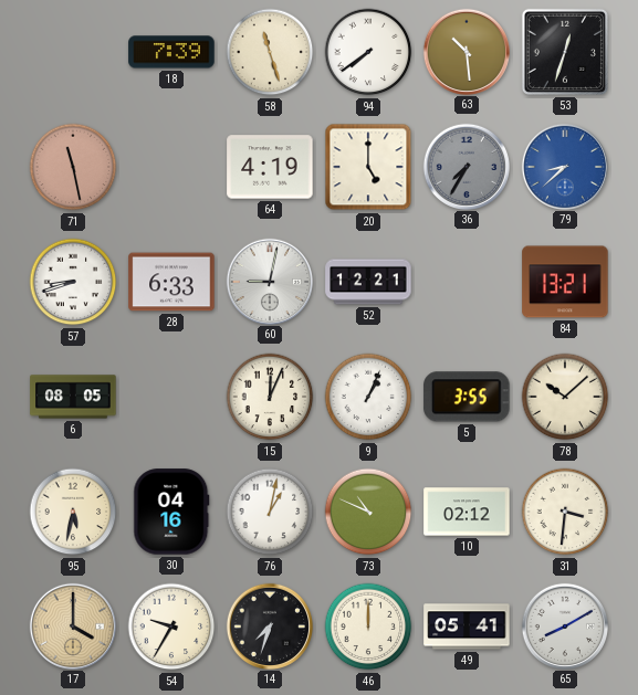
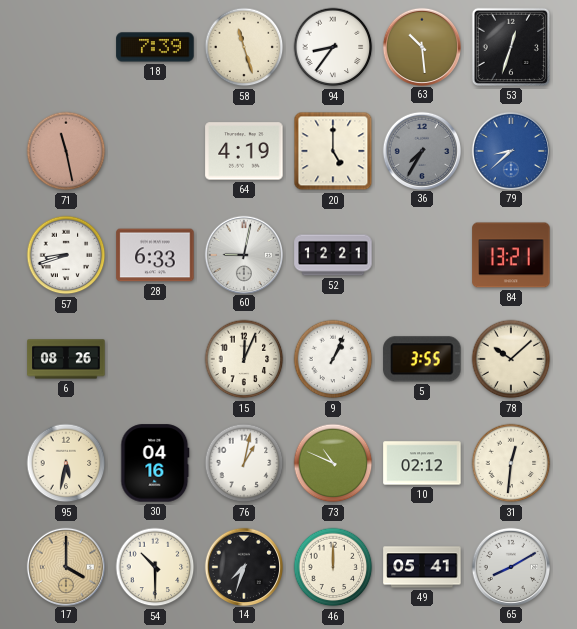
94: 7:39 -> 8:36
6: 08:05 -> 08:26
31: 3:31 -> 12:31
54: 9:35 -> 10:30
